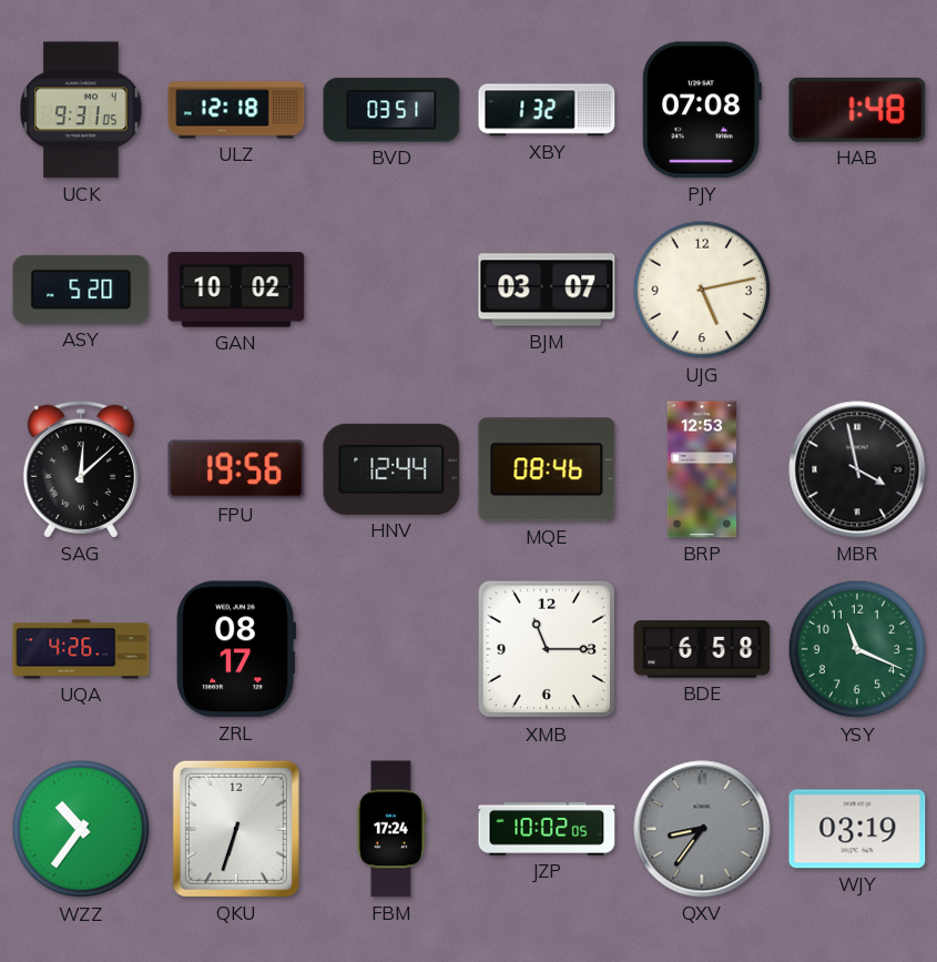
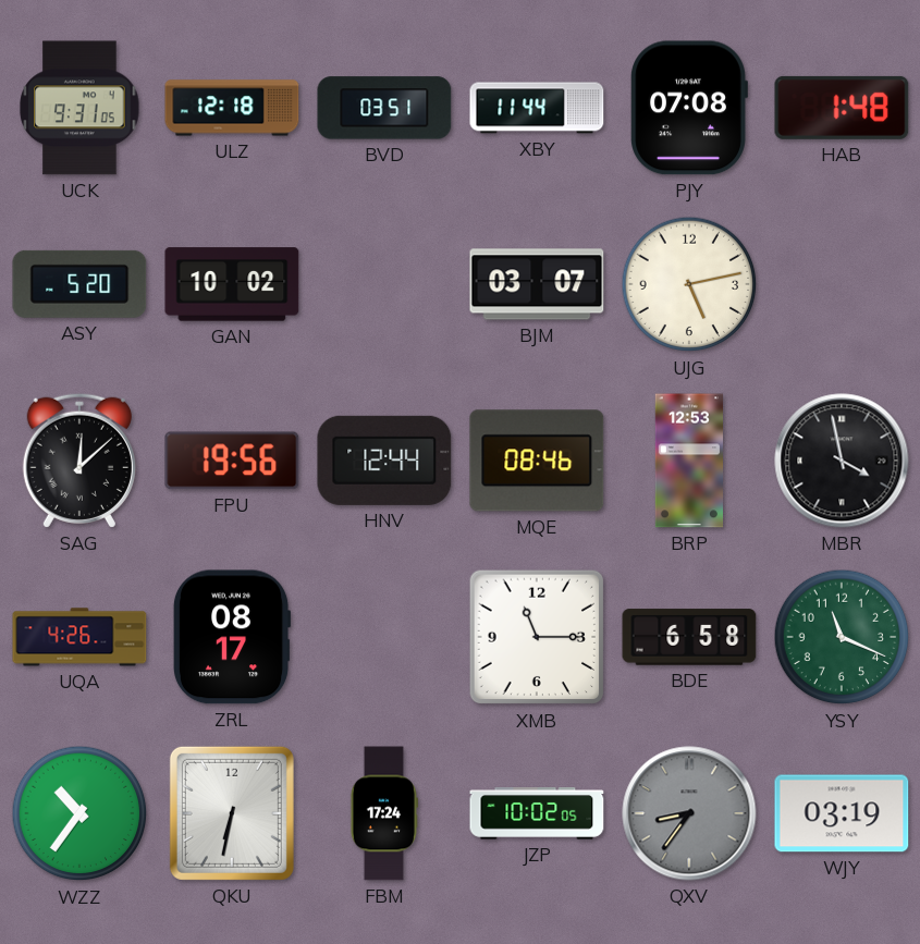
XBY: 1:32 -> 11:44
QKU: 6:33 -> 6:32
